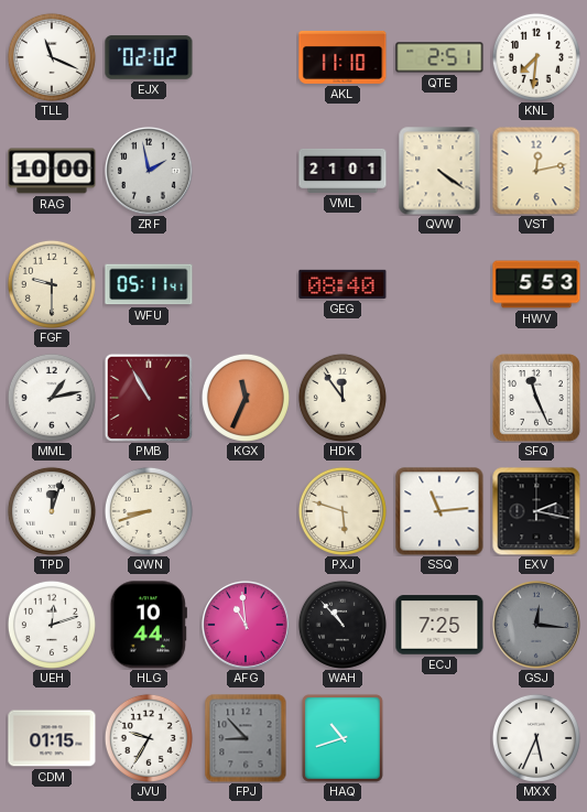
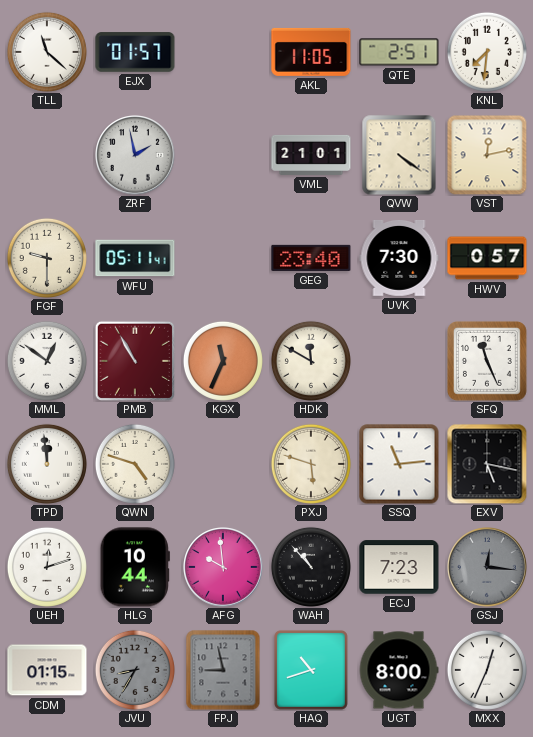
TLL: 11:19 -> 11:22
EJX: 02:02 -> 01:57
AKL: 11:10 -> 11:05
RAG: 10:00 -> none
GEG: 08:40 -> 23:40
UVK: none -> 7:30
HWV: 5:53 -> 0:57
MML: 1:13 -> 12:51
HDK: 11:54 -> 11:50
TPD: 12:03 -> 11:59
QWN: 8:42 -> 4:48
EXV: 2:17 -> 5:17
AFG: 10:59 -> 9:59
ECJ: 7:25 -> 7:23
JVU: 9:35 -> 8:35
JVU dial: white -> grey
FPJ: 8:53 -> 8:58
UGT: none -> 8:00
MXX: 5:34 -> 12:34
